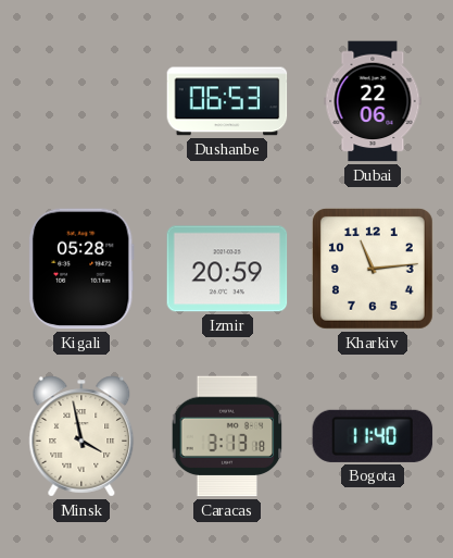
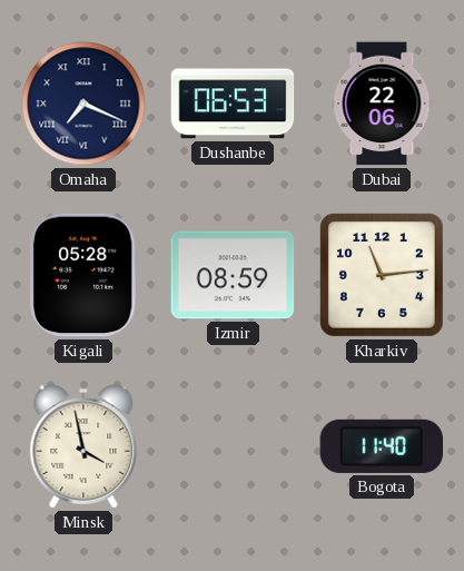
Omaha: none -> 7:19
Izmir: 20:59 -> 08:59
Caracas: 3:13 -> none
